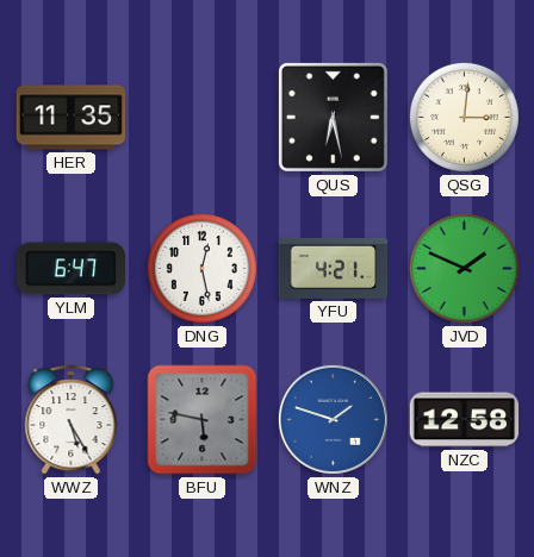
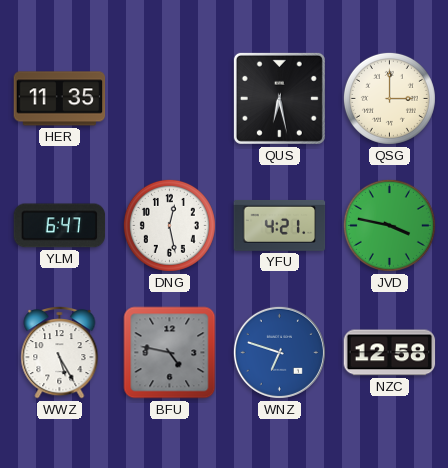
QSG: 3:01 -> 3:00
JVD: 1:49 -> 3:47
BFU: 5:47 -> 4:47
WNZ: 1:48 -> 6:48
